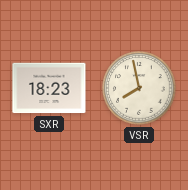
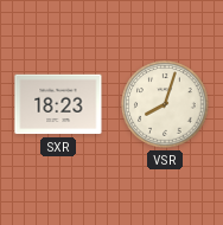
VSR: 7:58 -> 8:03
